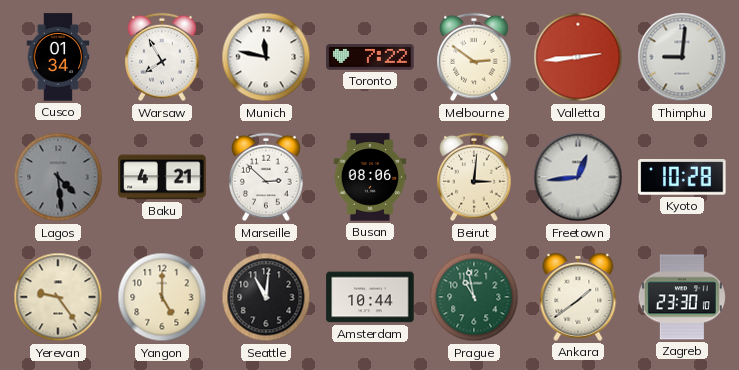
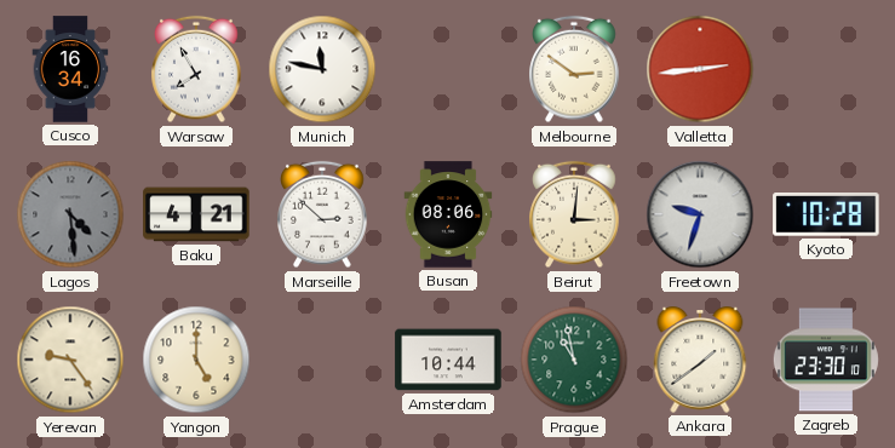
Cusco: 01:34 -> 16:34
Toronto: 7:22 -> none
Thimphu: 9:01 -> none
Freetown: 12:44 -> 9:33
Seattle: 11:01 -> none
